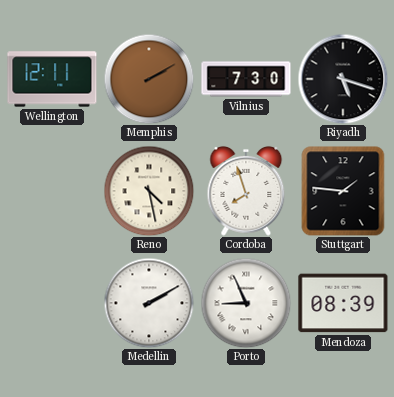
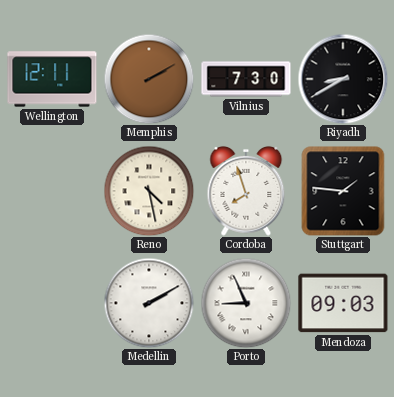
Riyadh: 5:18 -> 8:40
Mendoza: 08:39 -> 09:03
